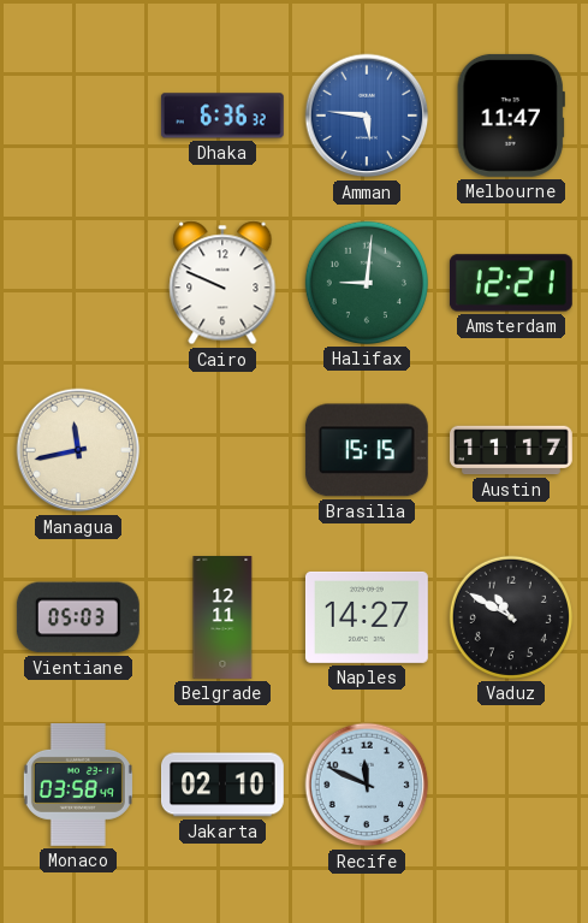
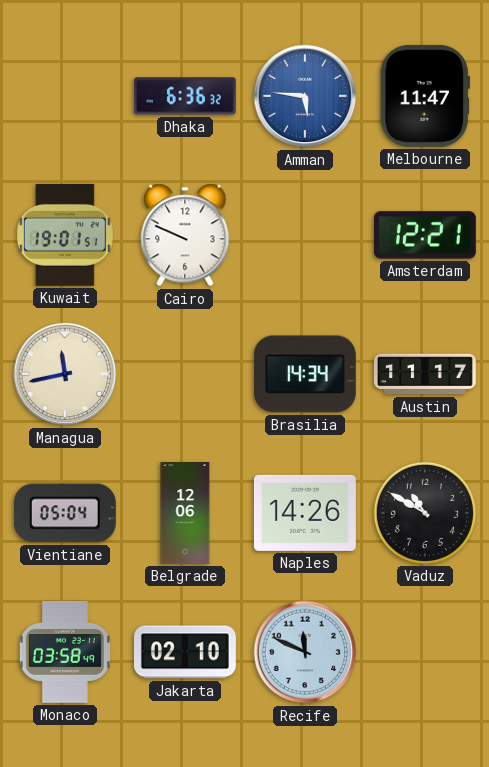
Kuwait: none -> 19:01
Halifax: 9:01 -> none
Brasilia: 15:15 -> 14:34
Vientiane: 05:03 -> 05:04
Belgrade: 12:11 -> 12:06
Naples: 14:27 -> 14:26
